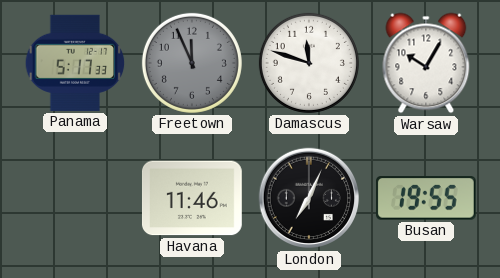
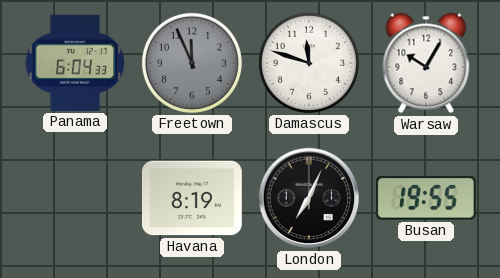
Panama: 5:17 -> 6:04
Havana: 11:46 -> 8:19
